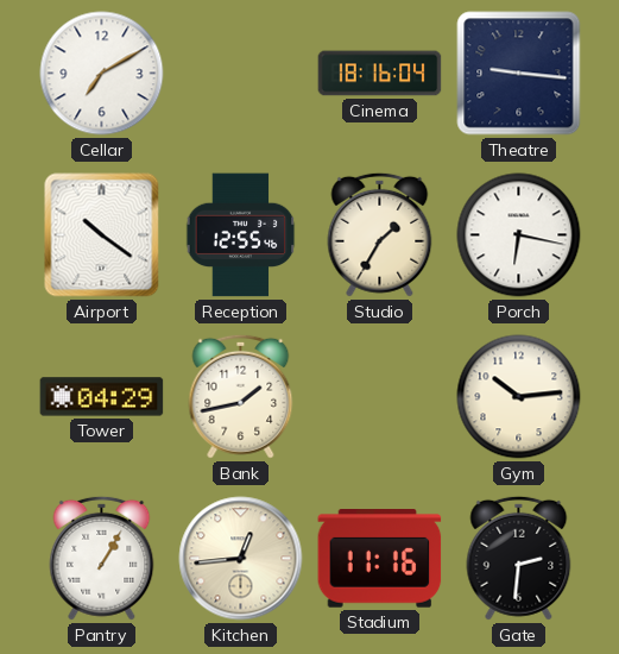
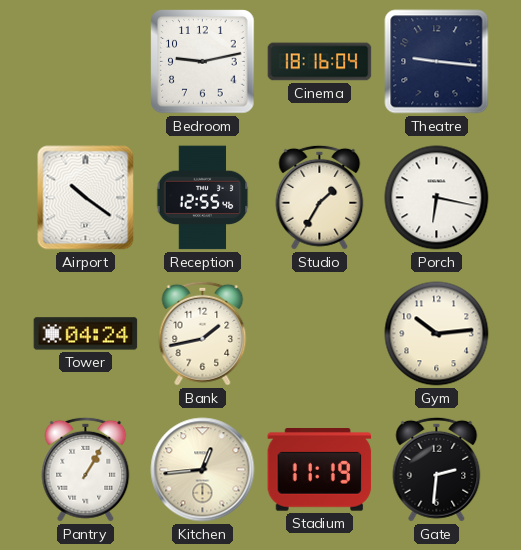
Cellar: 7:10 -> none
Bedroom: none -> 9:13
Tower: 04:29 -> 04:24
Stadium: 11:16 -> 11:19
